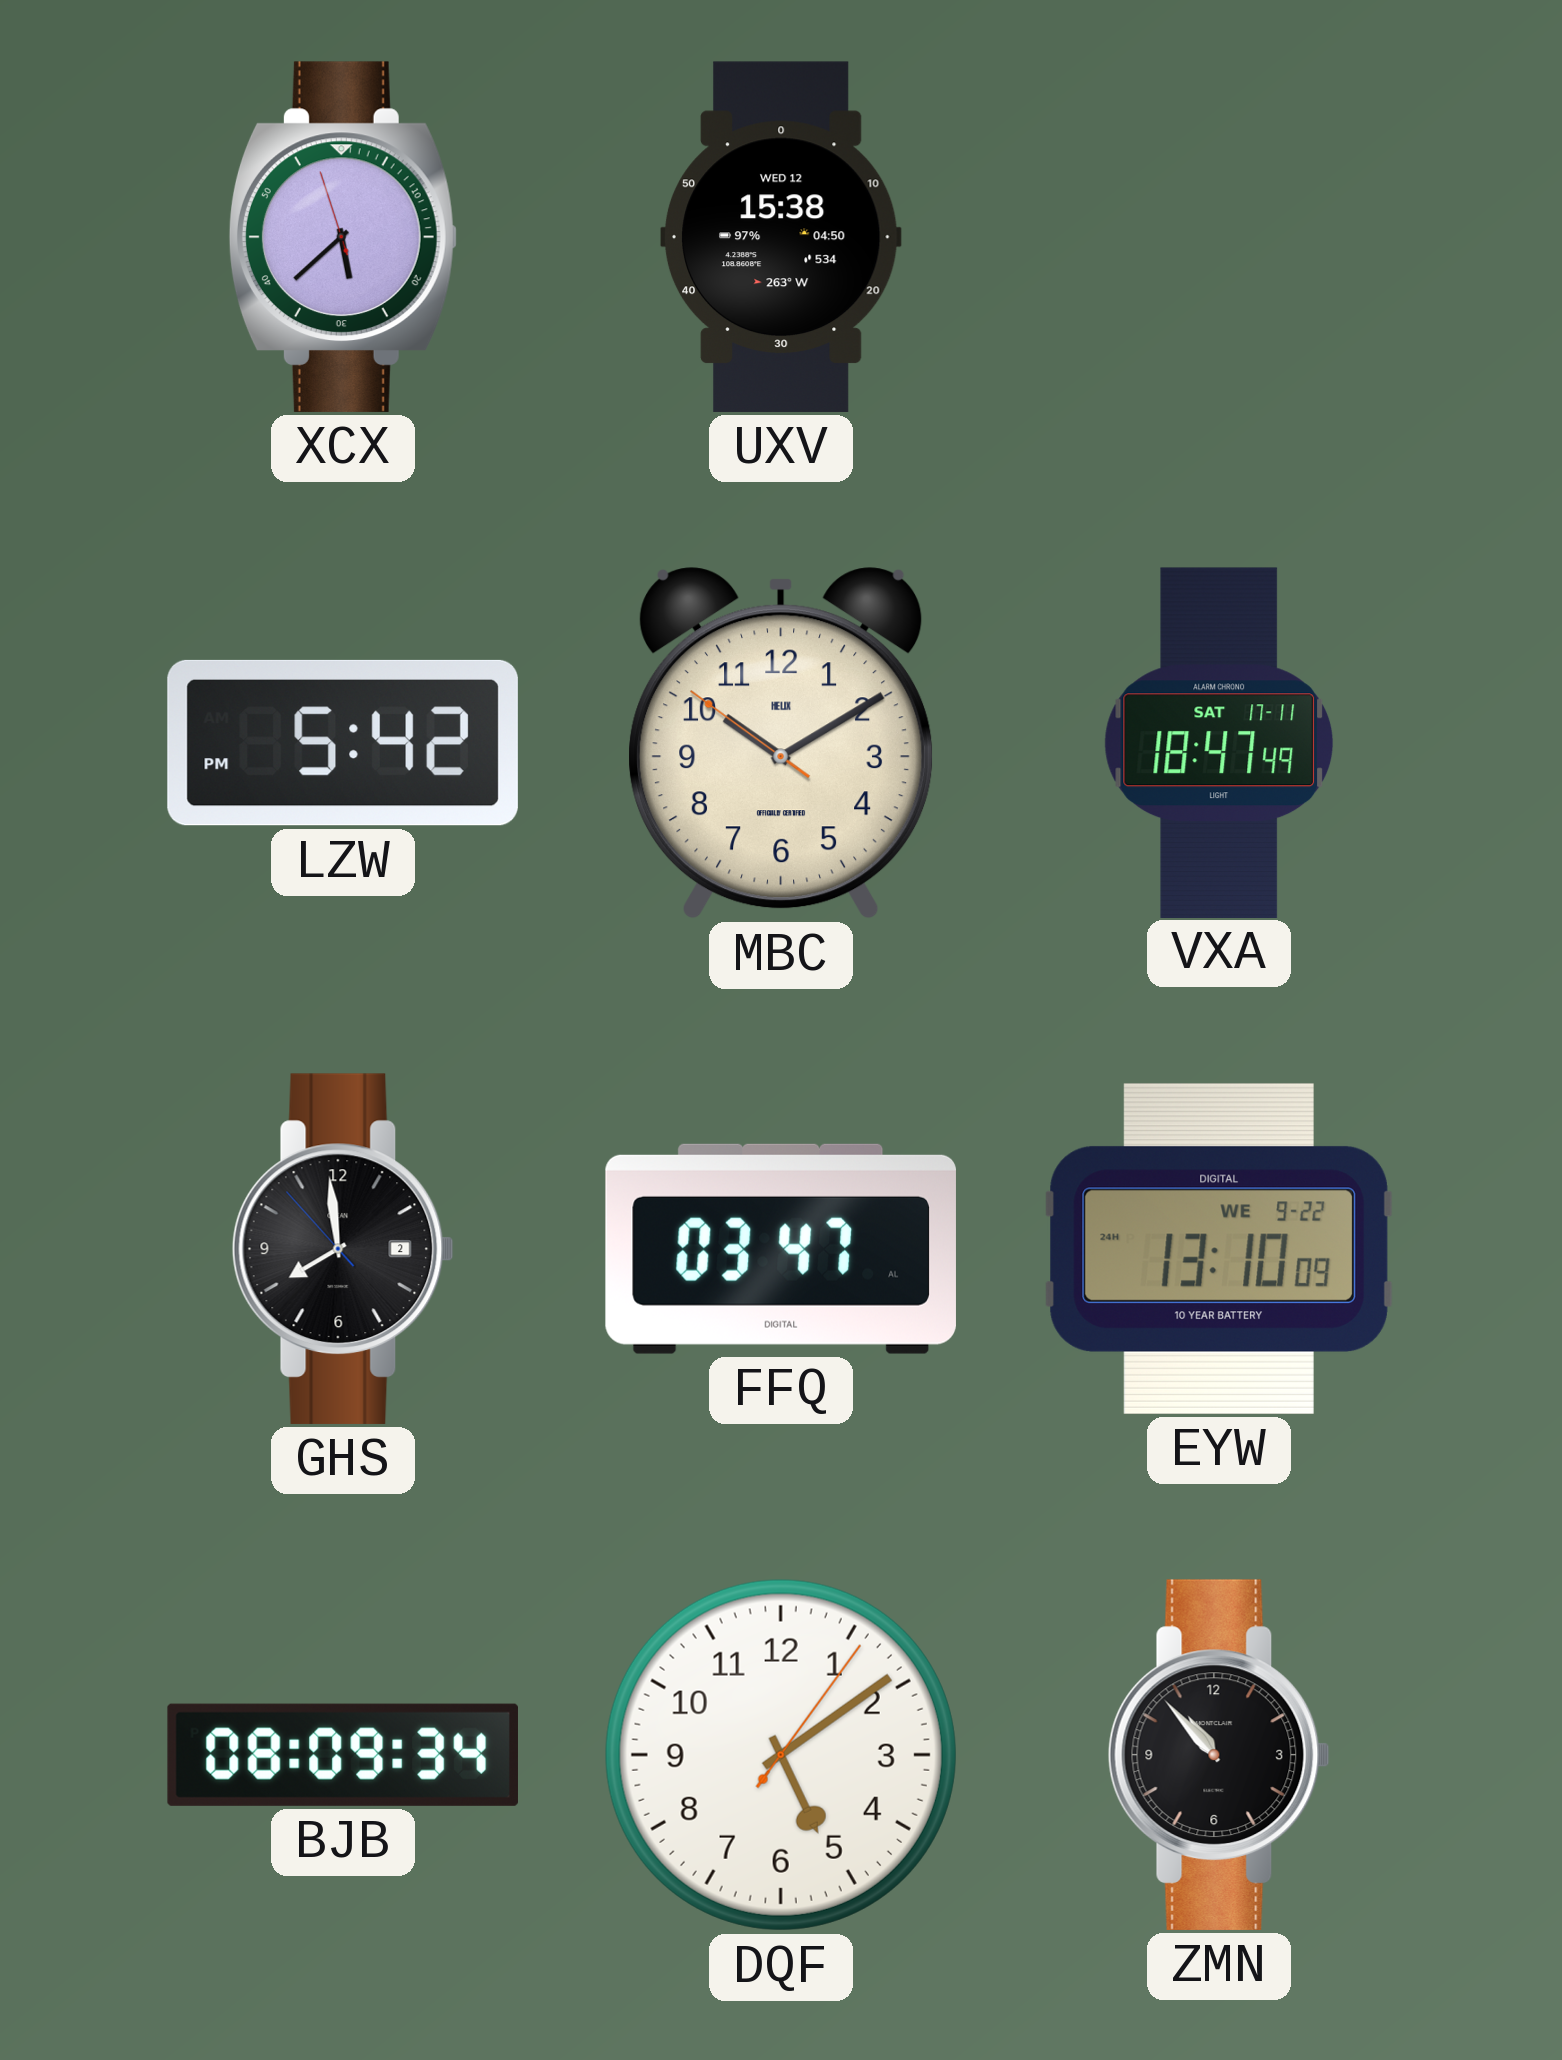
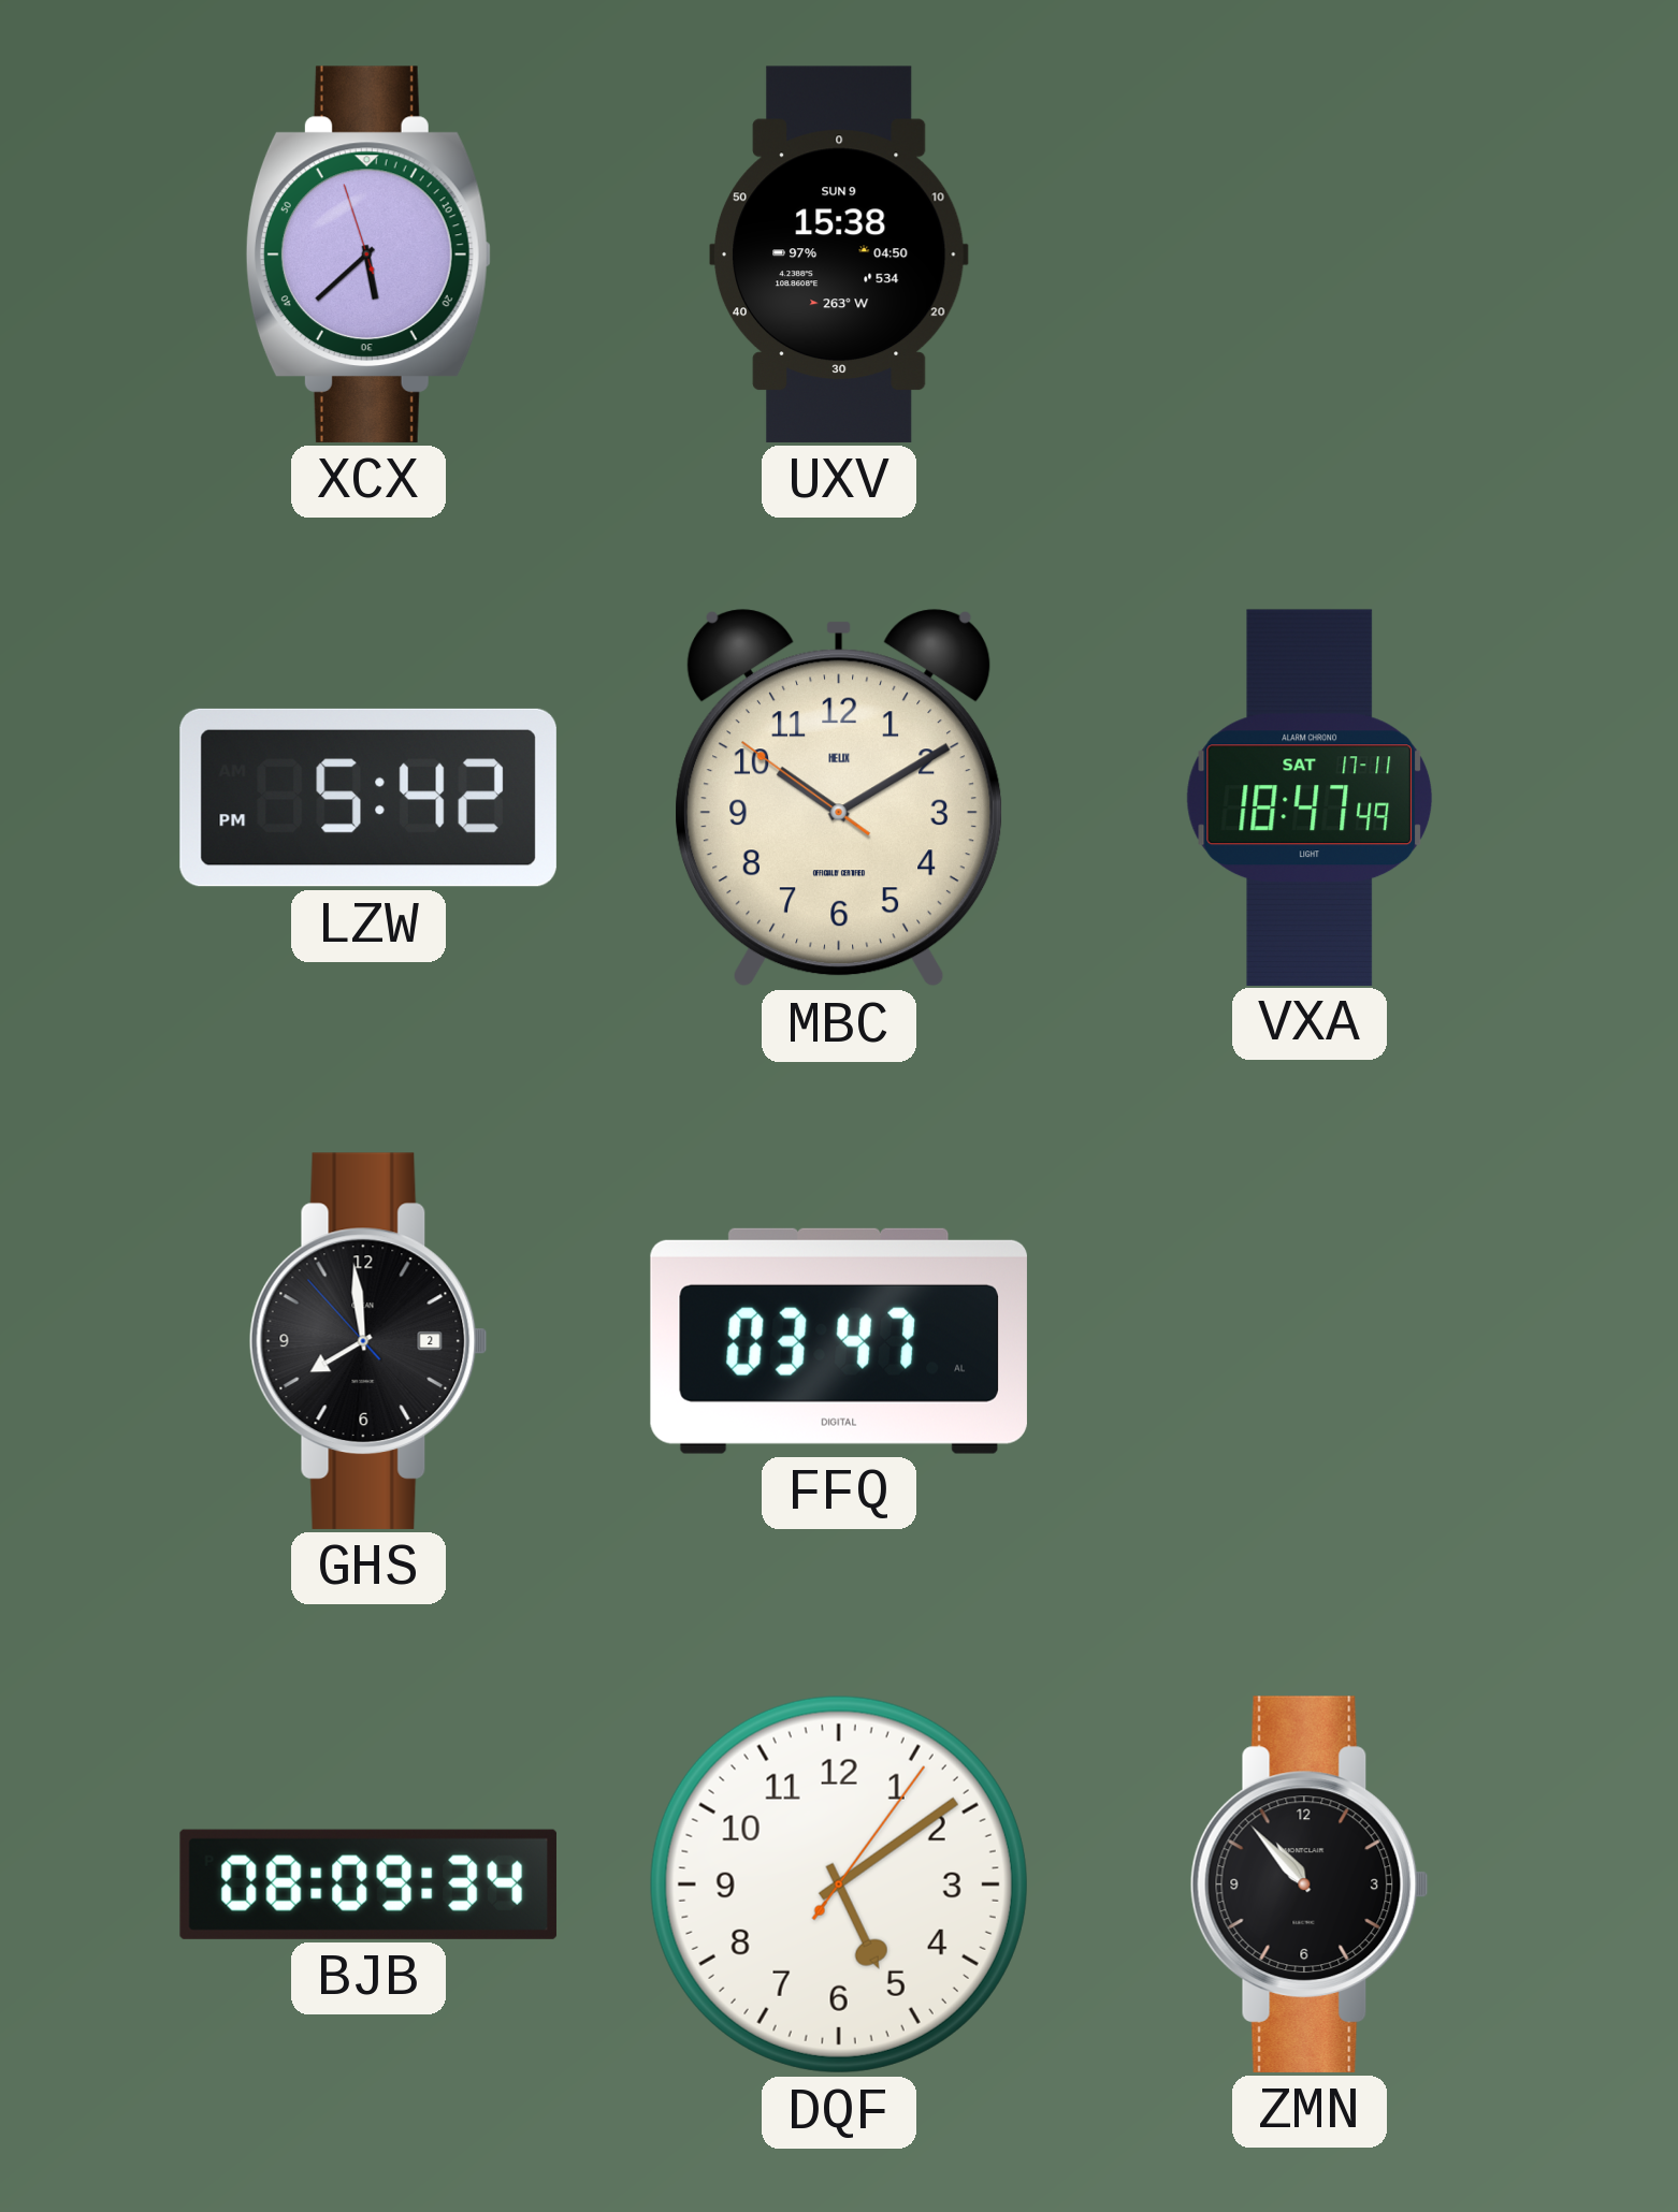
UXV date: WED 12 -> SUN 9
EYW: 13:10 -> none
